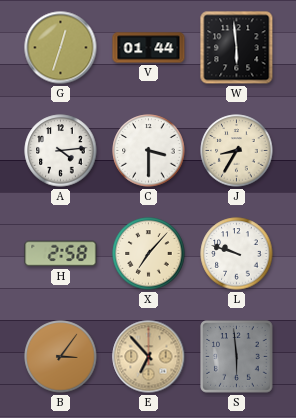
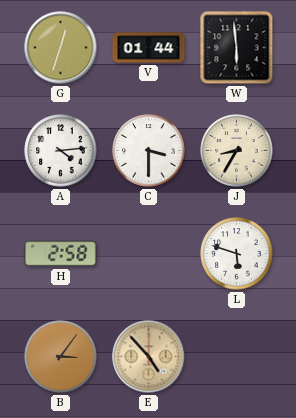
X: 7:07 -> none
L: 9:48 -> 5:48
E: 6:53 -> 4:53
S: 5:59 -> none
